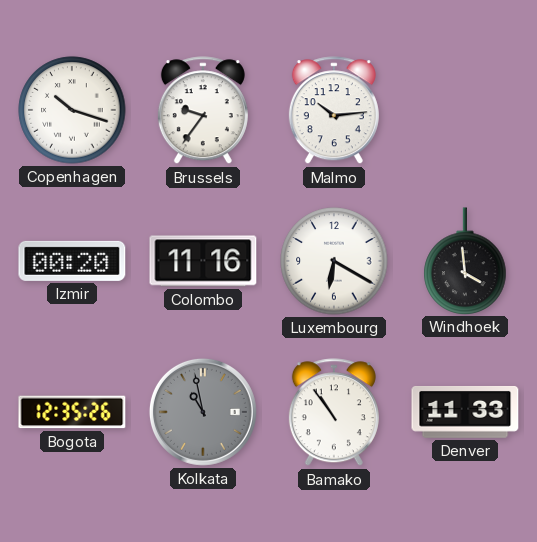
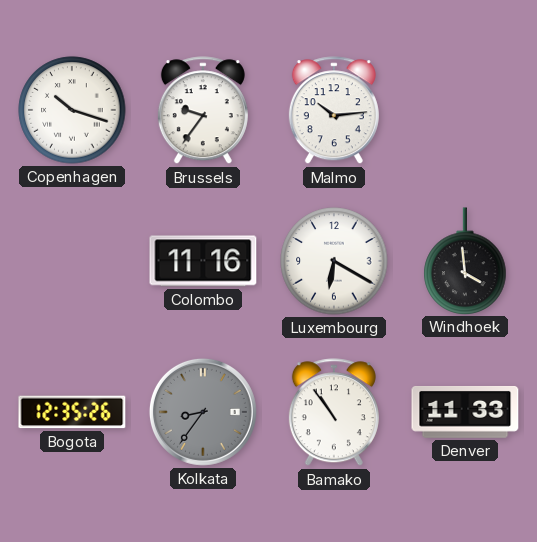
Izmir: 00:20 -> none
Kolkata: 10:58 -> 8:36
